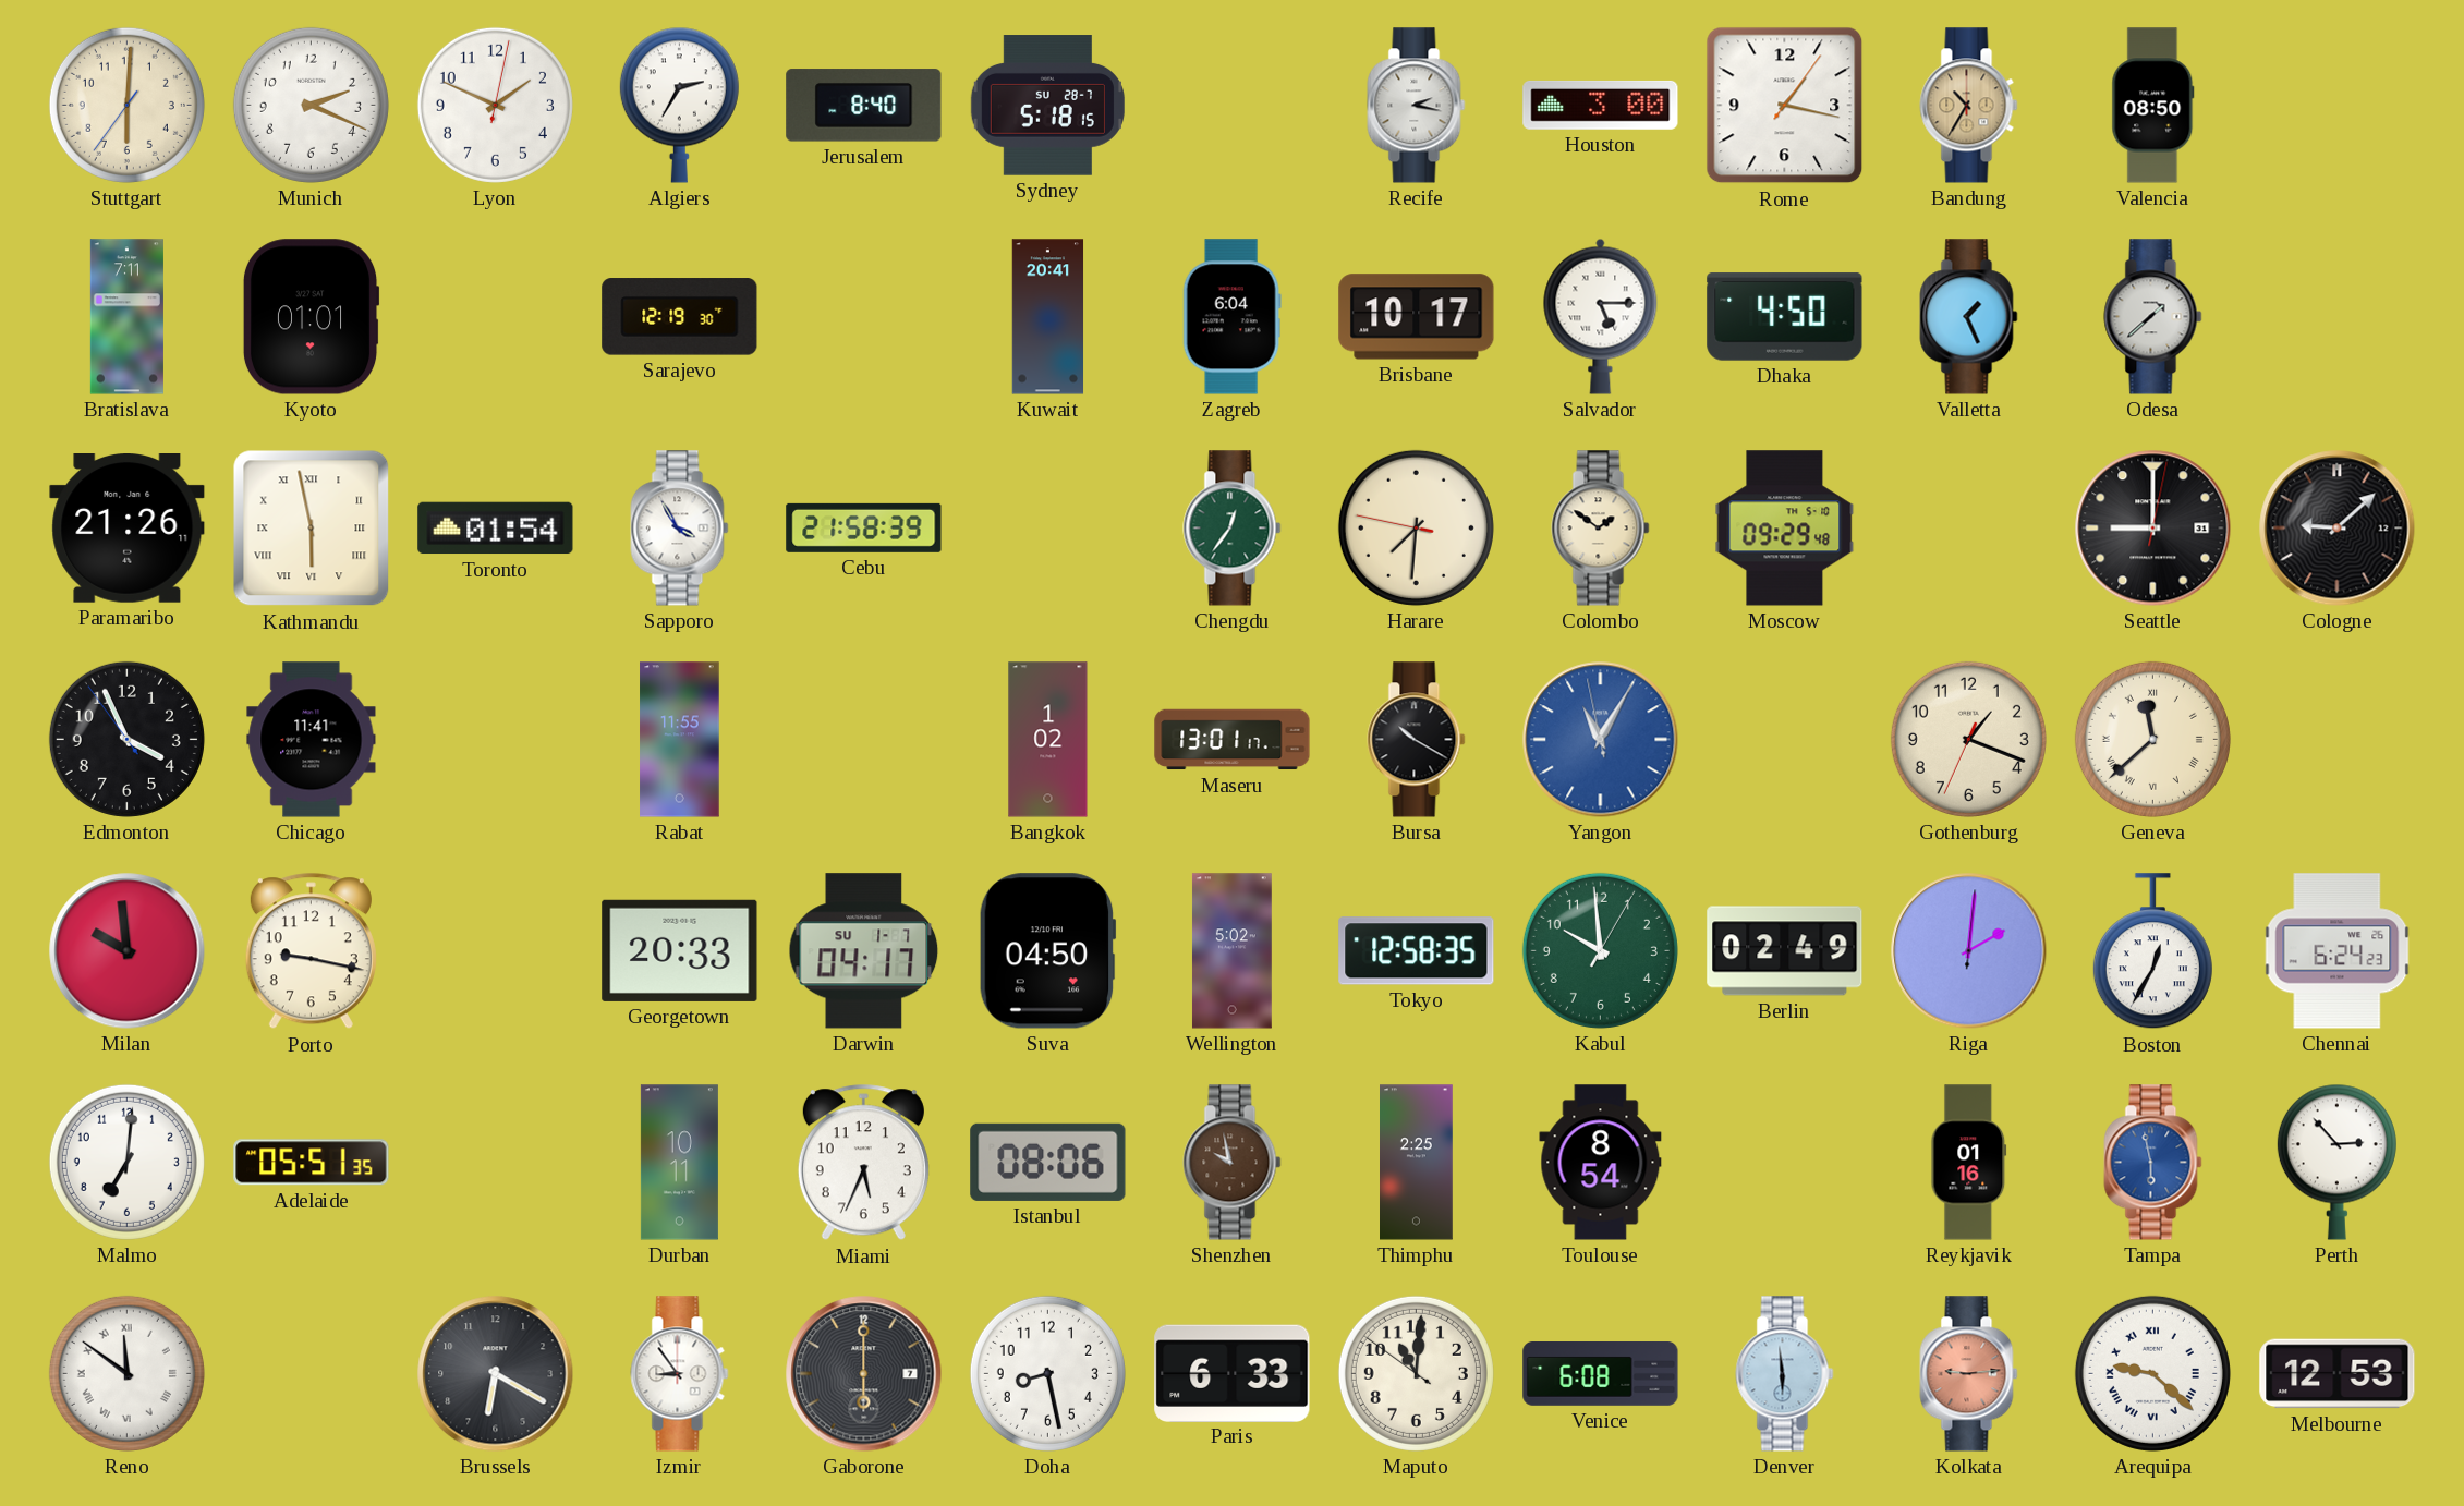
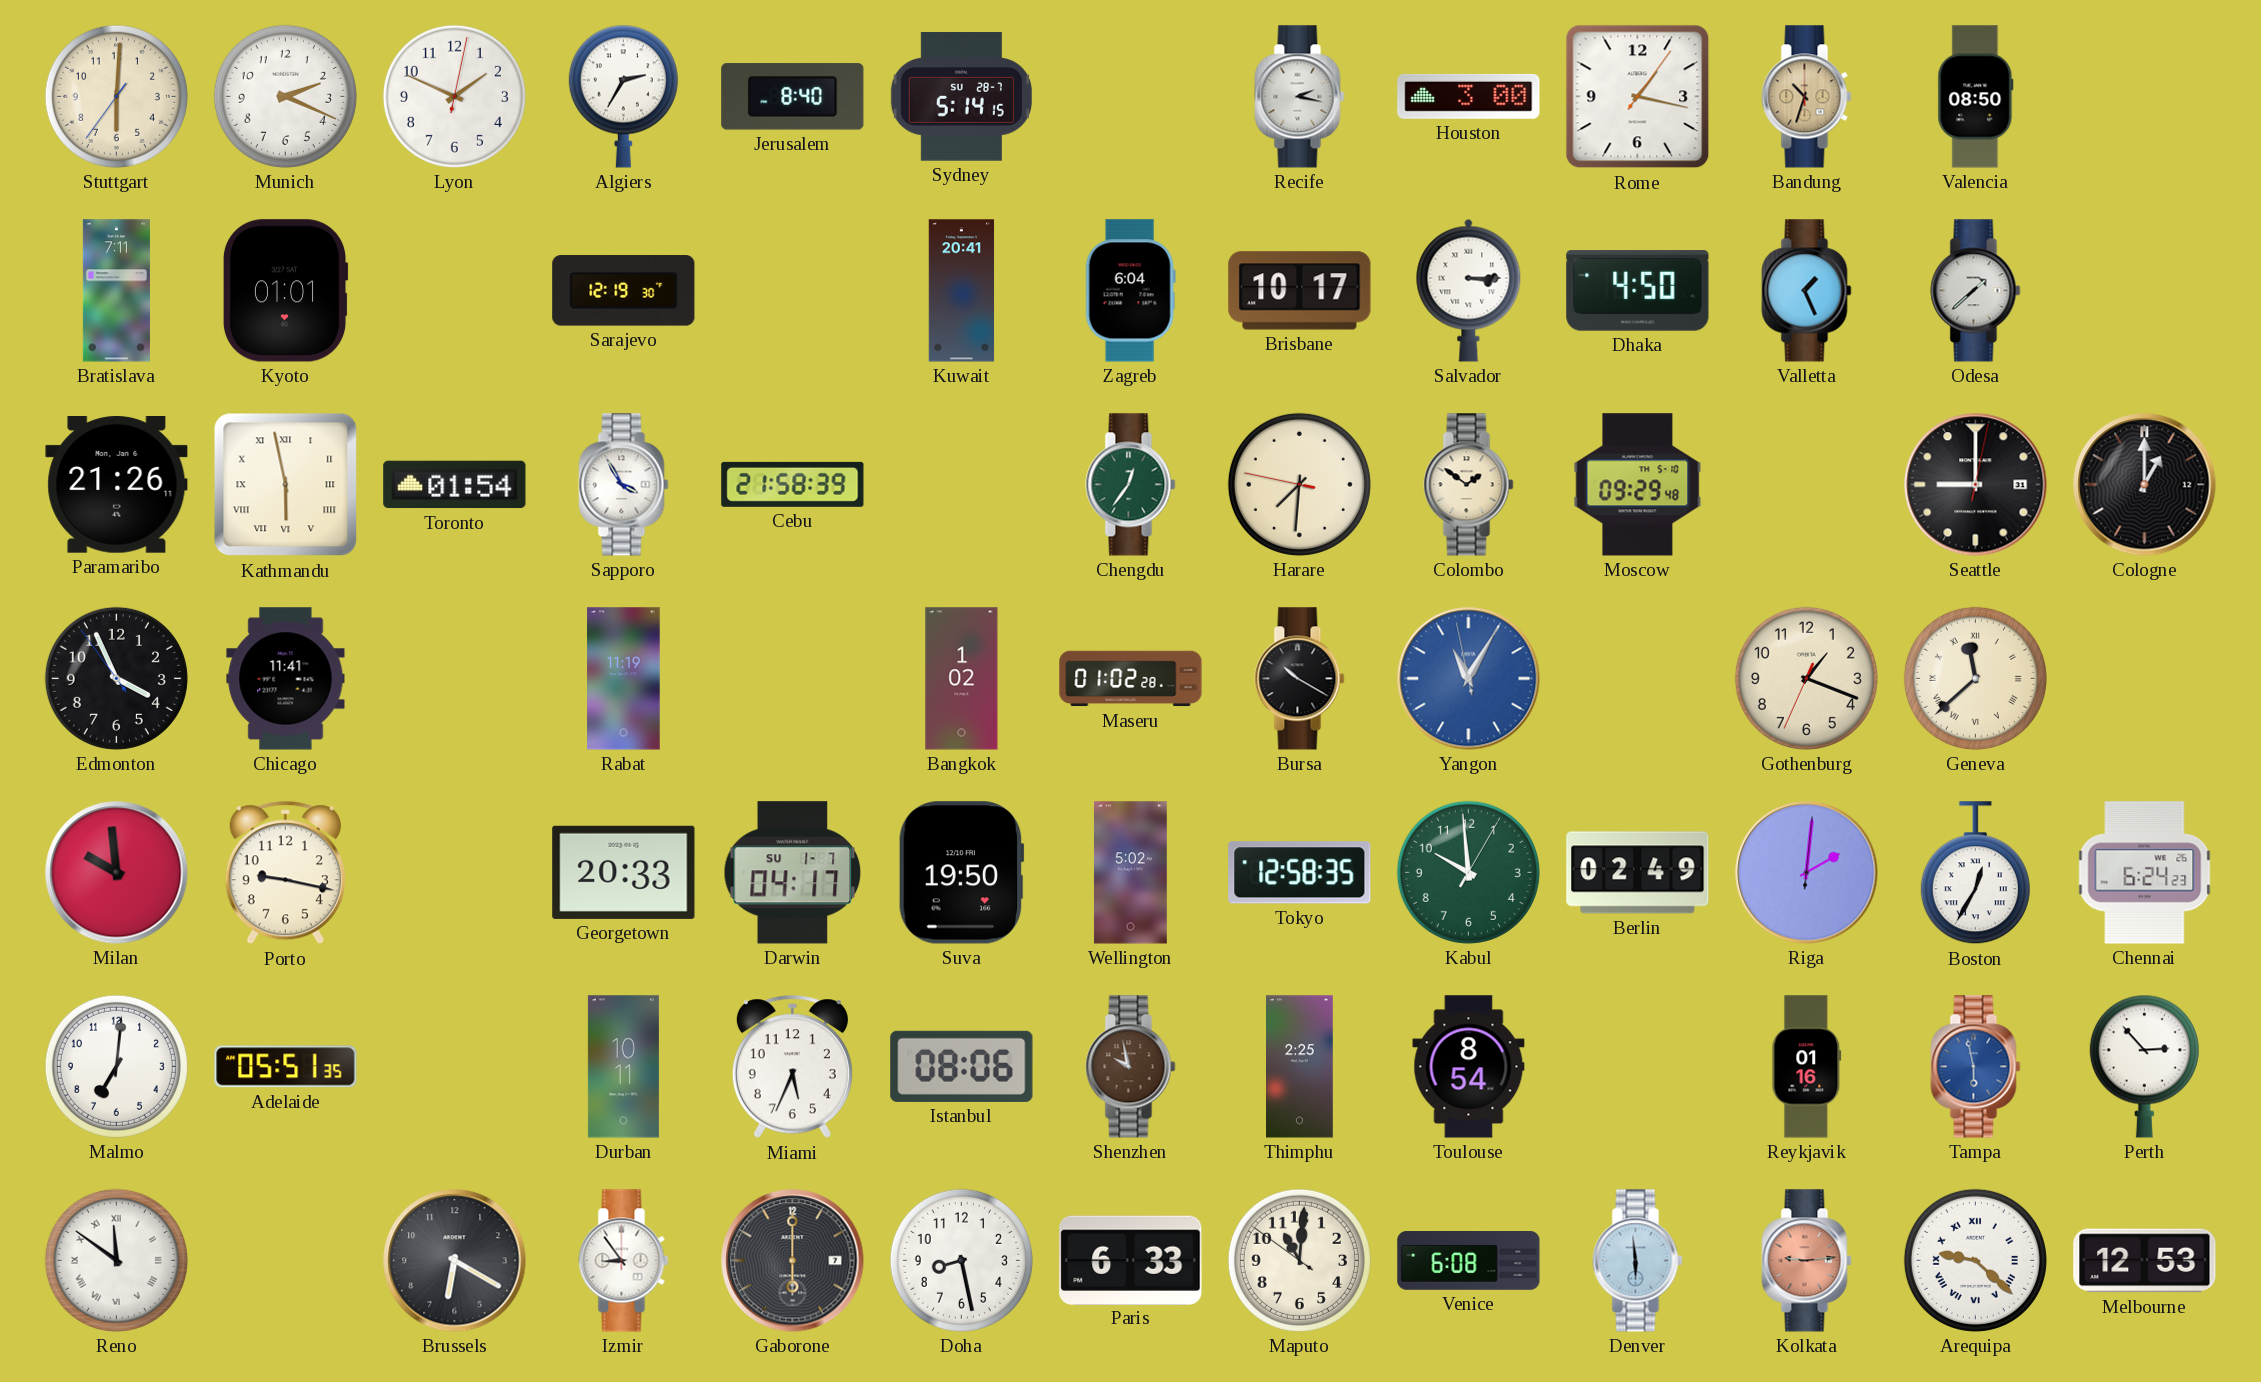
Sydney: 5:18 -> 5:14
Bandung: 10:35 -> 10:33
Salvador: 5:15 -> 3:15
Cologne: 9:08 -> 1:00
Rabat: 11:55 -> 11:19
Maseru: 13:01 -> 01:02
Suva: 04:50 -> 19:50
